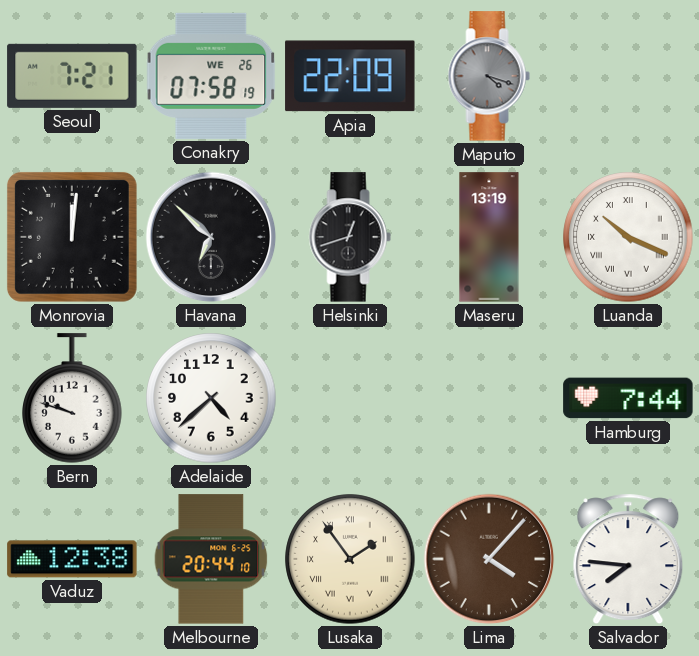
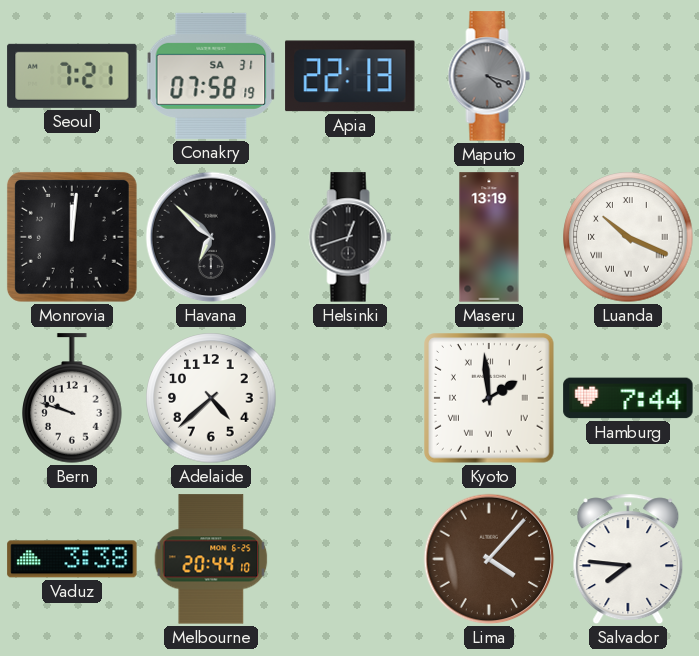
Conakry date: WE 26 -> SA 31
Apia: 22:09 -> 22:13
Kyoto: none -> 1:59
Vaduz: 12:38 -> 3:38
Lusaka: 1:54 -> none
